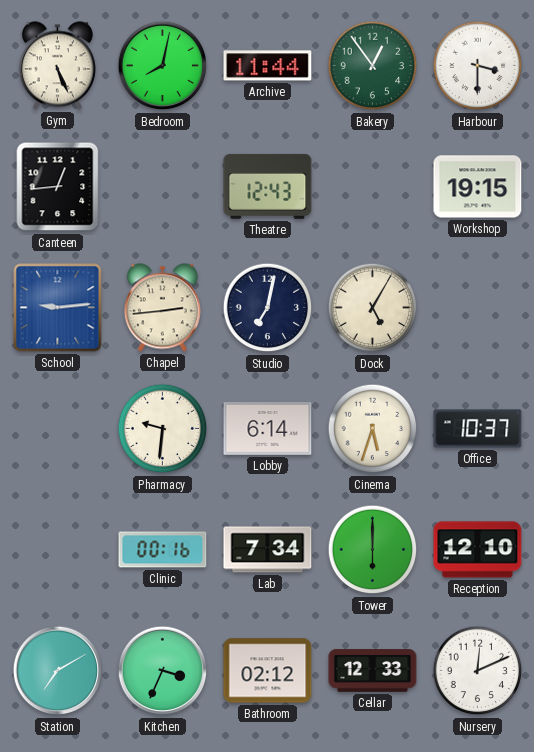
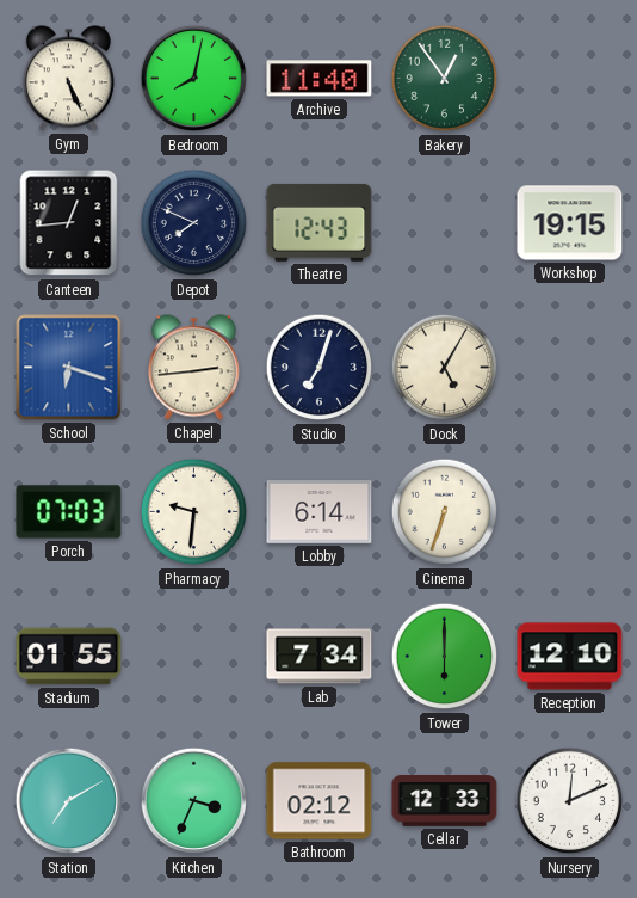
Archive: 11:44 -> 11:40
Harbour: 3:30 -> none
Depot: none -> 7:49
School: 9:14 -> 6:18
Studio: 7:02 -> 7:03
Porch: none -> 07:03
Cinema: 5:33 -> 6:33
Office: 10:37 -> none
Stadium: none -> 01:55
Clinic: 00:16 -> none
